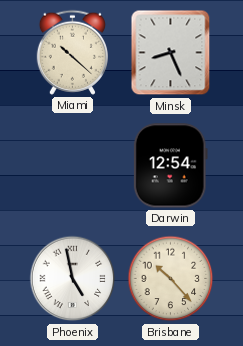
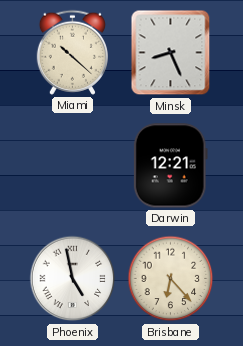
Darwin: 12:54 -> 12:21
Brisbane: 10:23 -> 6:23
